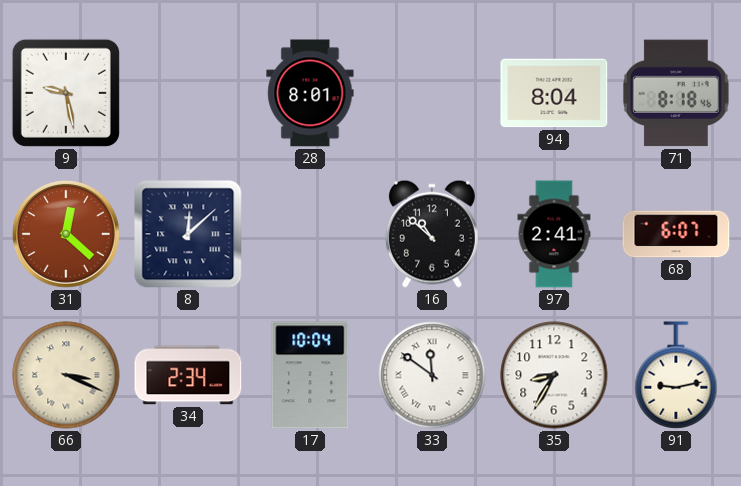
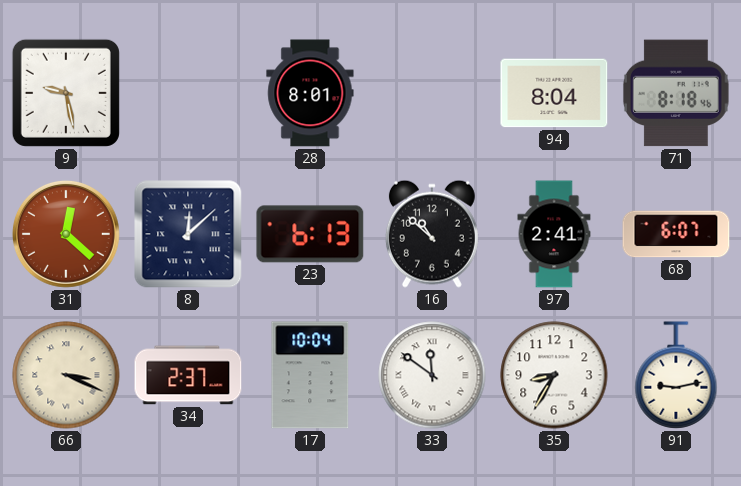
23: none -> 6:13
34: 2:34 -> 2:37
